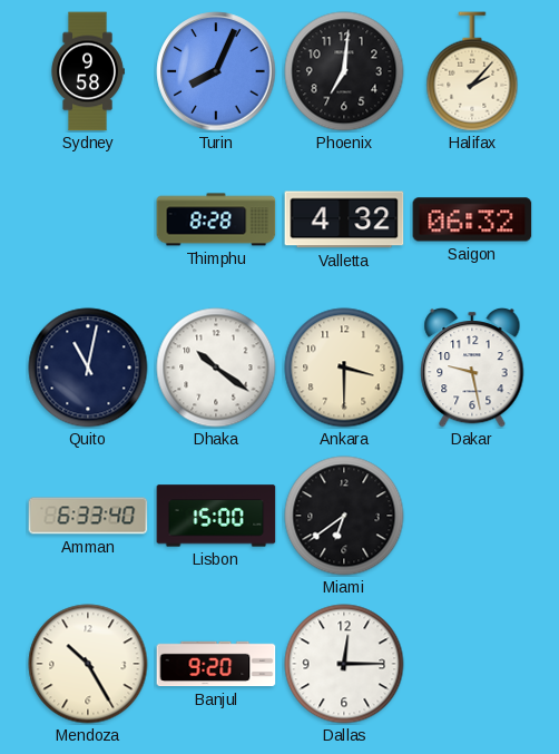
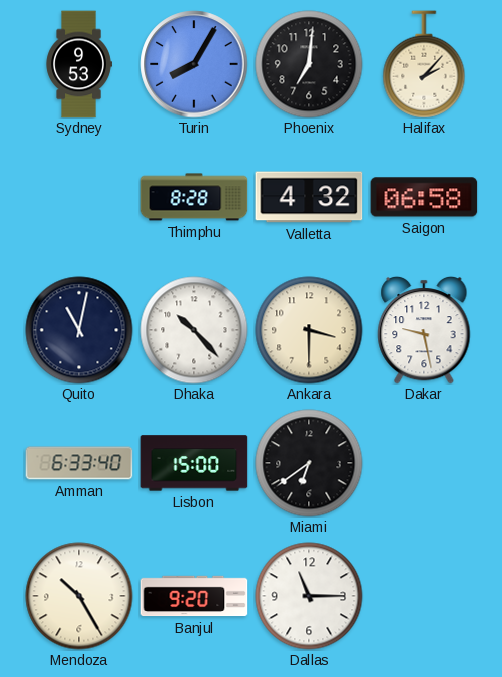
Sydney: 9:58 -> 9:53
Turin: 8:04 -> 8:05
Saigon: 06:32 -> 06:58
Dhaka: 10:21 -> 10:23
Dallas: 12:15 -> 11:15
